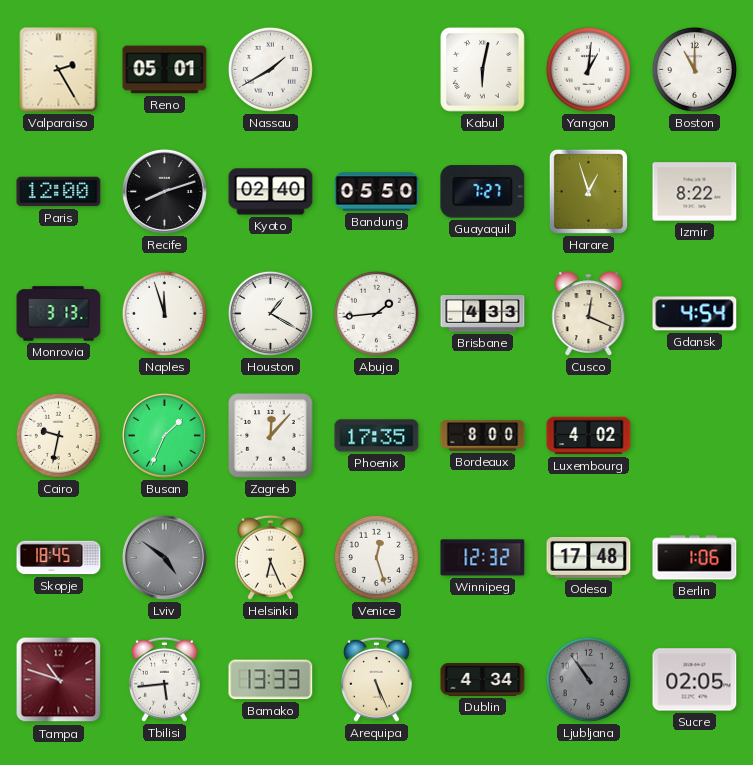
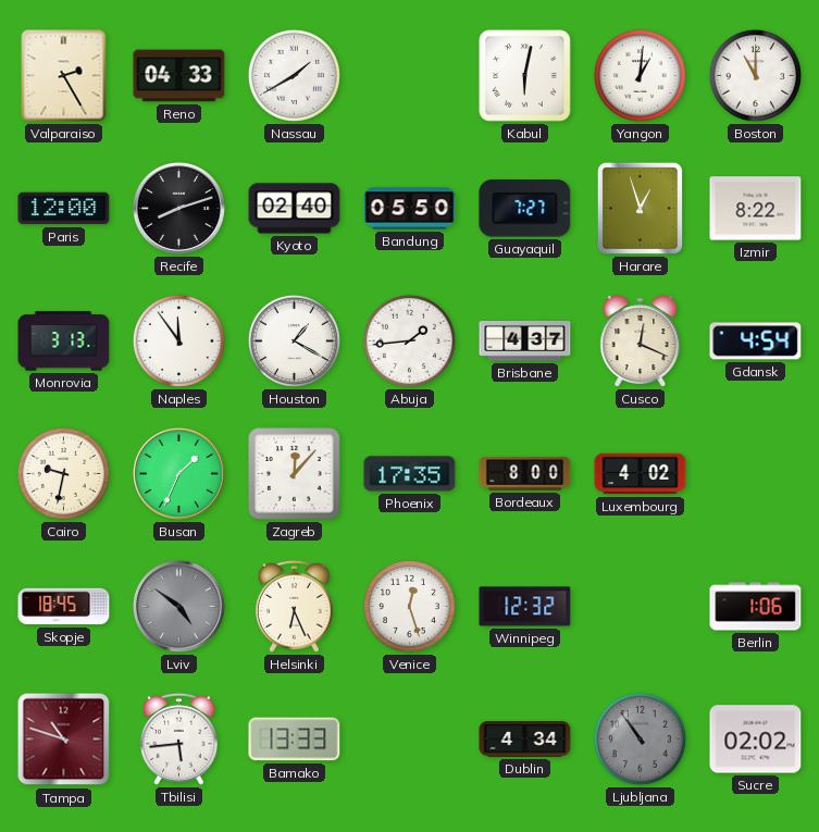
Reno: 05:01 -> 04:33
Naples: 11:57 -> 11:54
Brisbane: 4:33 -> 4:37
Odesa: 17:48 -> none
Arequipa: 5:26 -> none
Sucre: 02:05 -> 02:02
